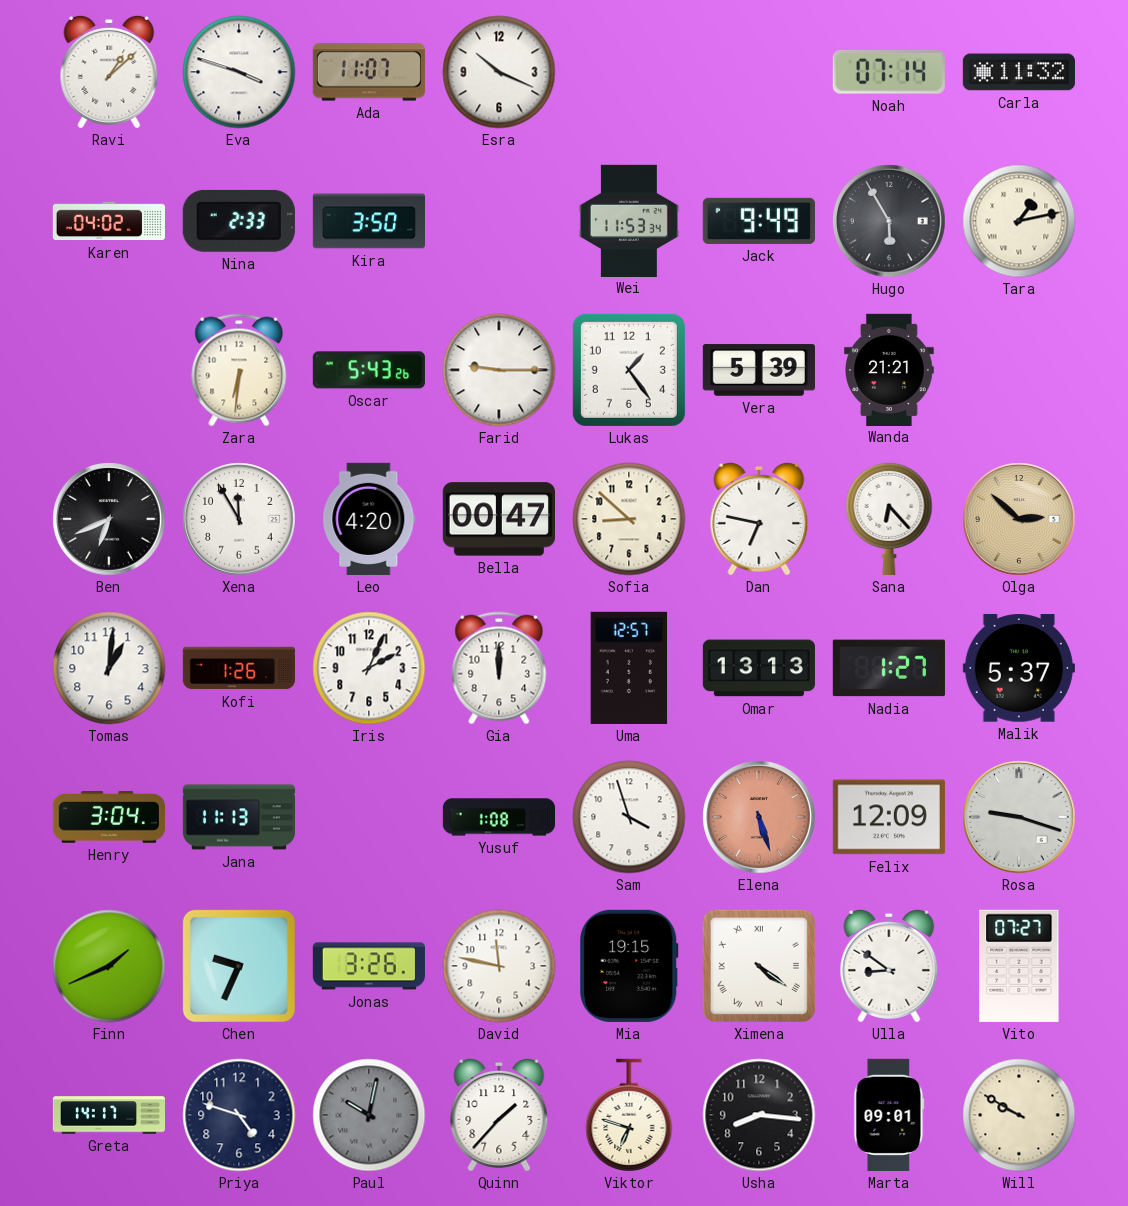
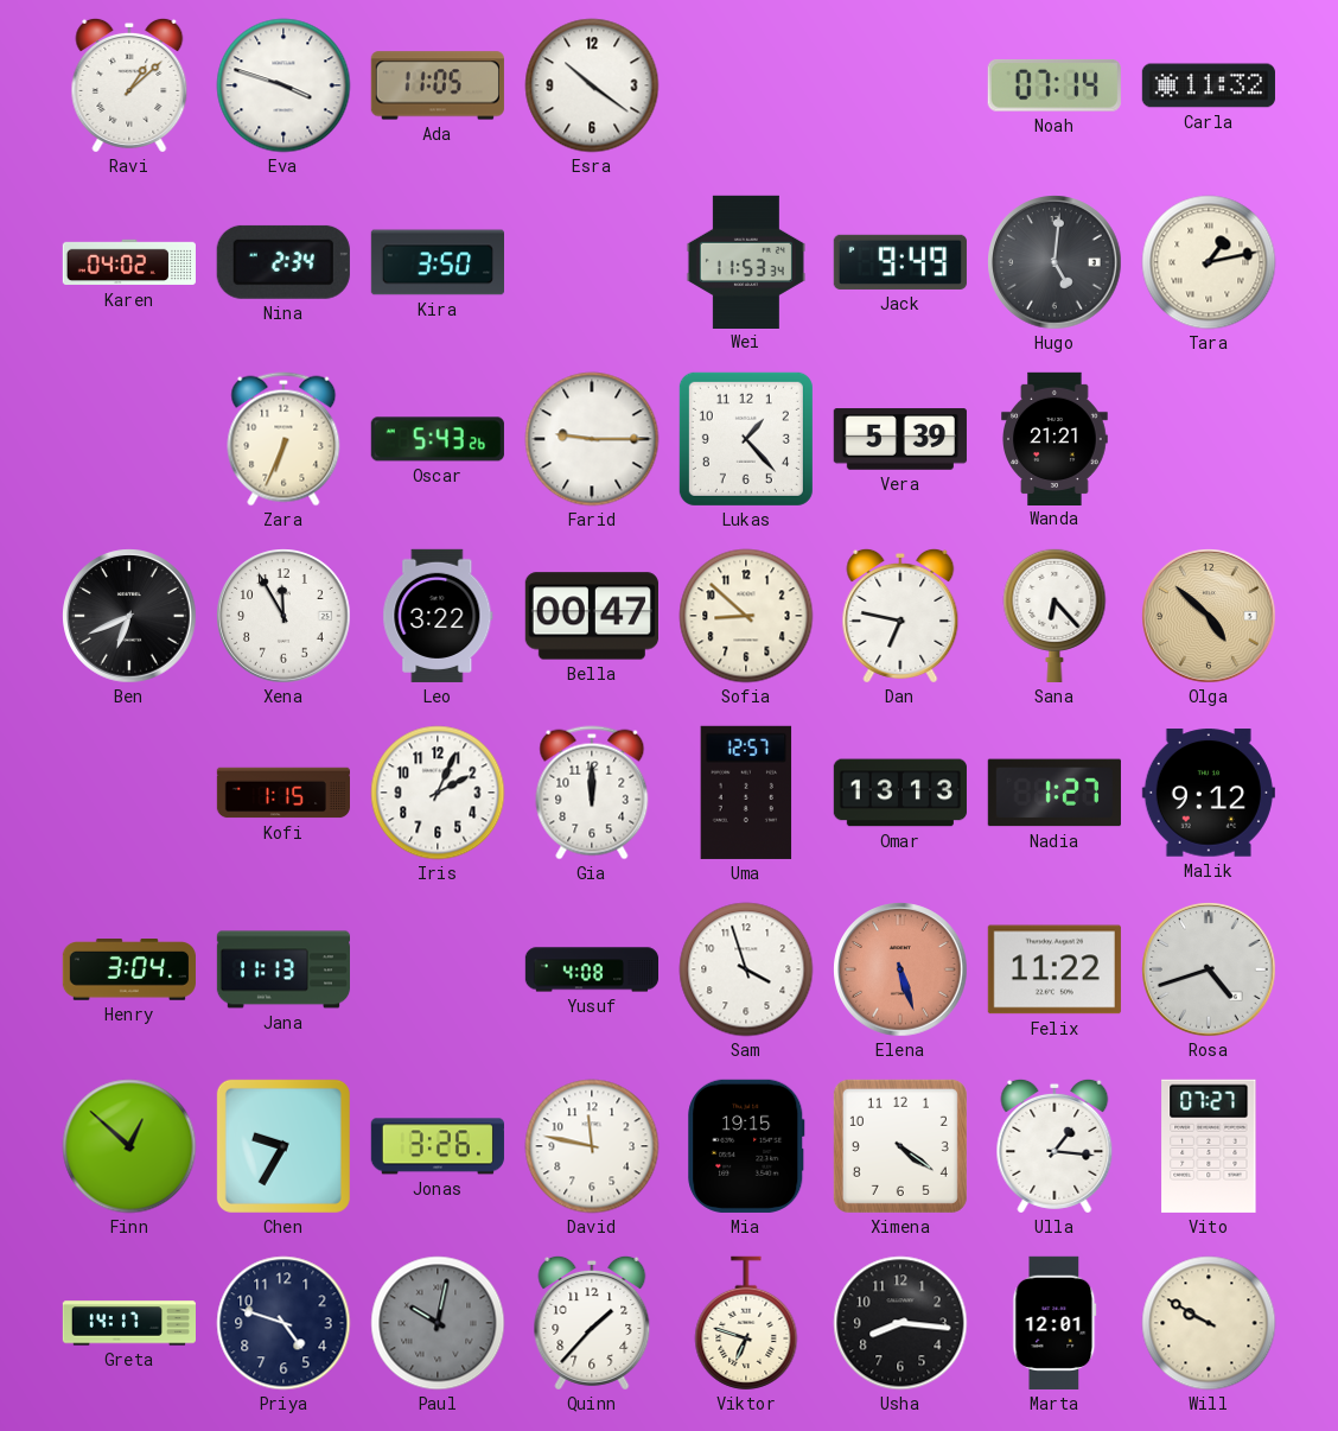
Ada: 11:07 -> 11:05
Esra: 10:19 -> 10:21
Nina: 2:33 -> 2:34
Hugo: 5:55 -> 5:01
Zara: 6:31 -> 6:34
Lukas: 1:24 -> 1:23
Leo: 4:20 -> 3:22
Olga: 2:52 -> 4:52
Tomas: 1:01 -> none
Kofi: 1:26 -> 1:15
Malik: 5:37 -> 9:12
Yusuf: 1:08 -> 4:08
Felix: 12:09 -> 11:22
Rosa: 9:18 -> 4:42
Finn: 1:41 -> 12:52
Chen: 9:34 -> 9:35
Ximena numerals: Roman -> Arabic
Ulla: 8:51 -> 1:16
Marta: 09:01 -> 12:01
